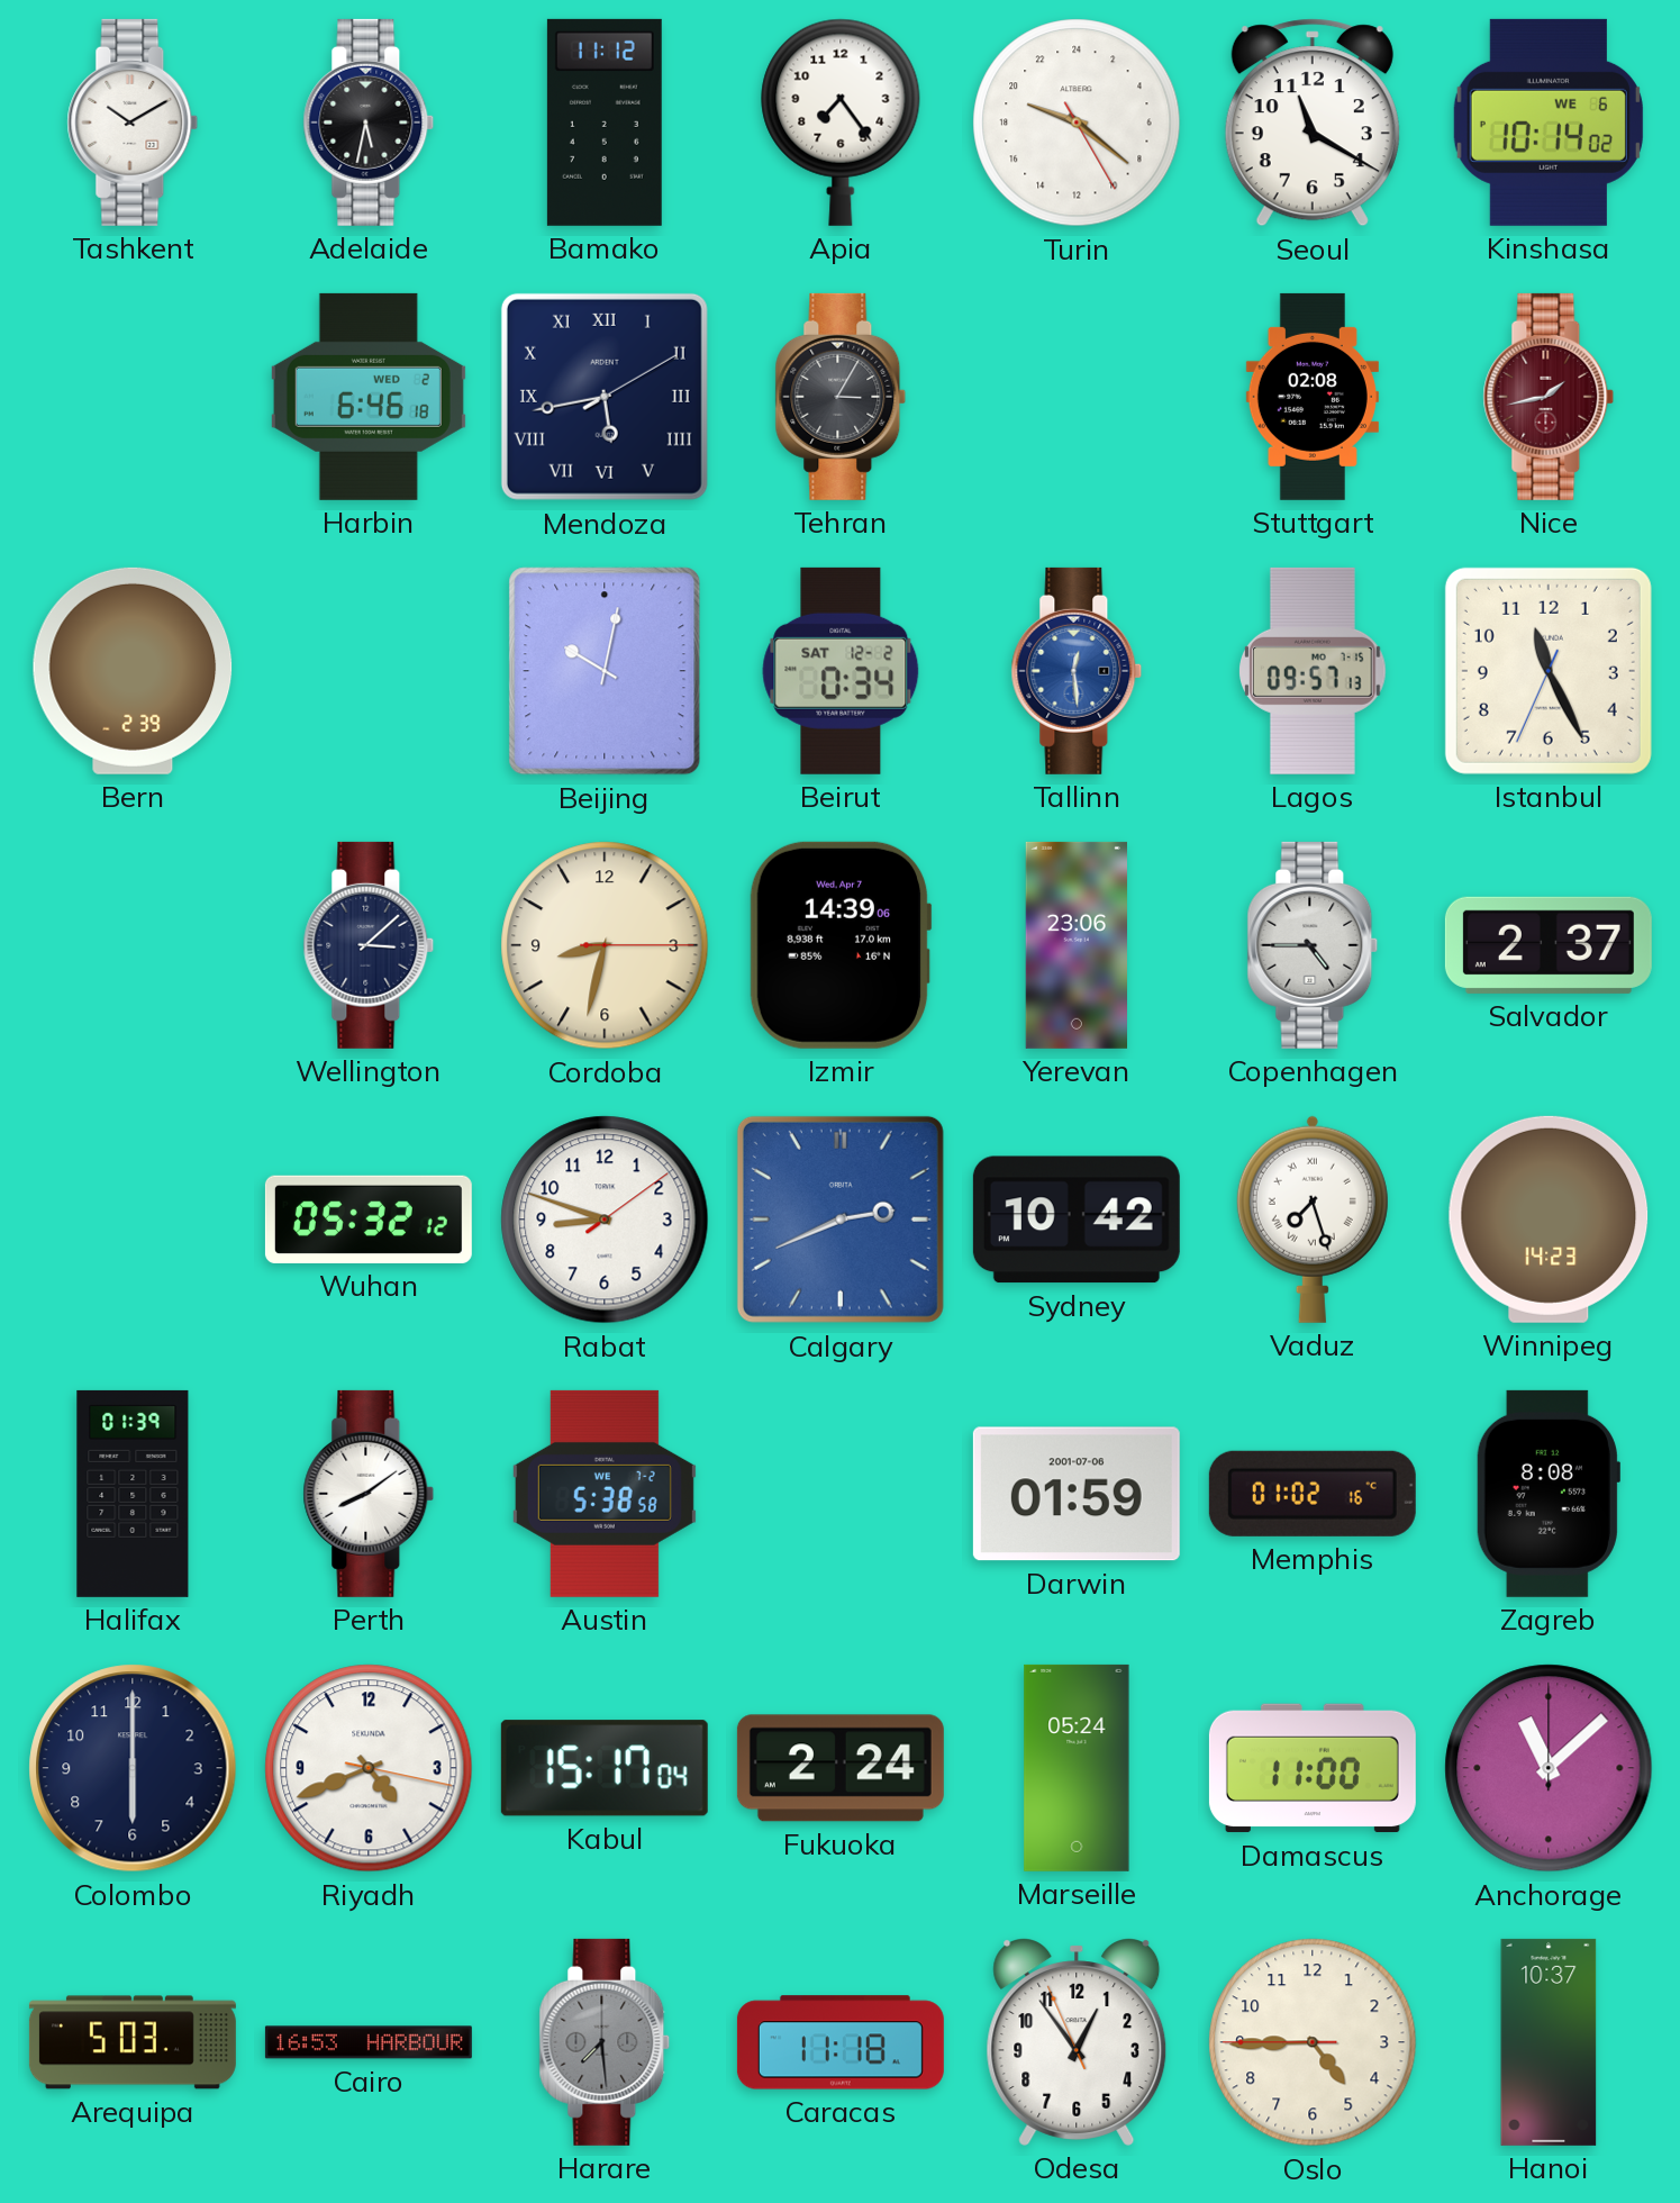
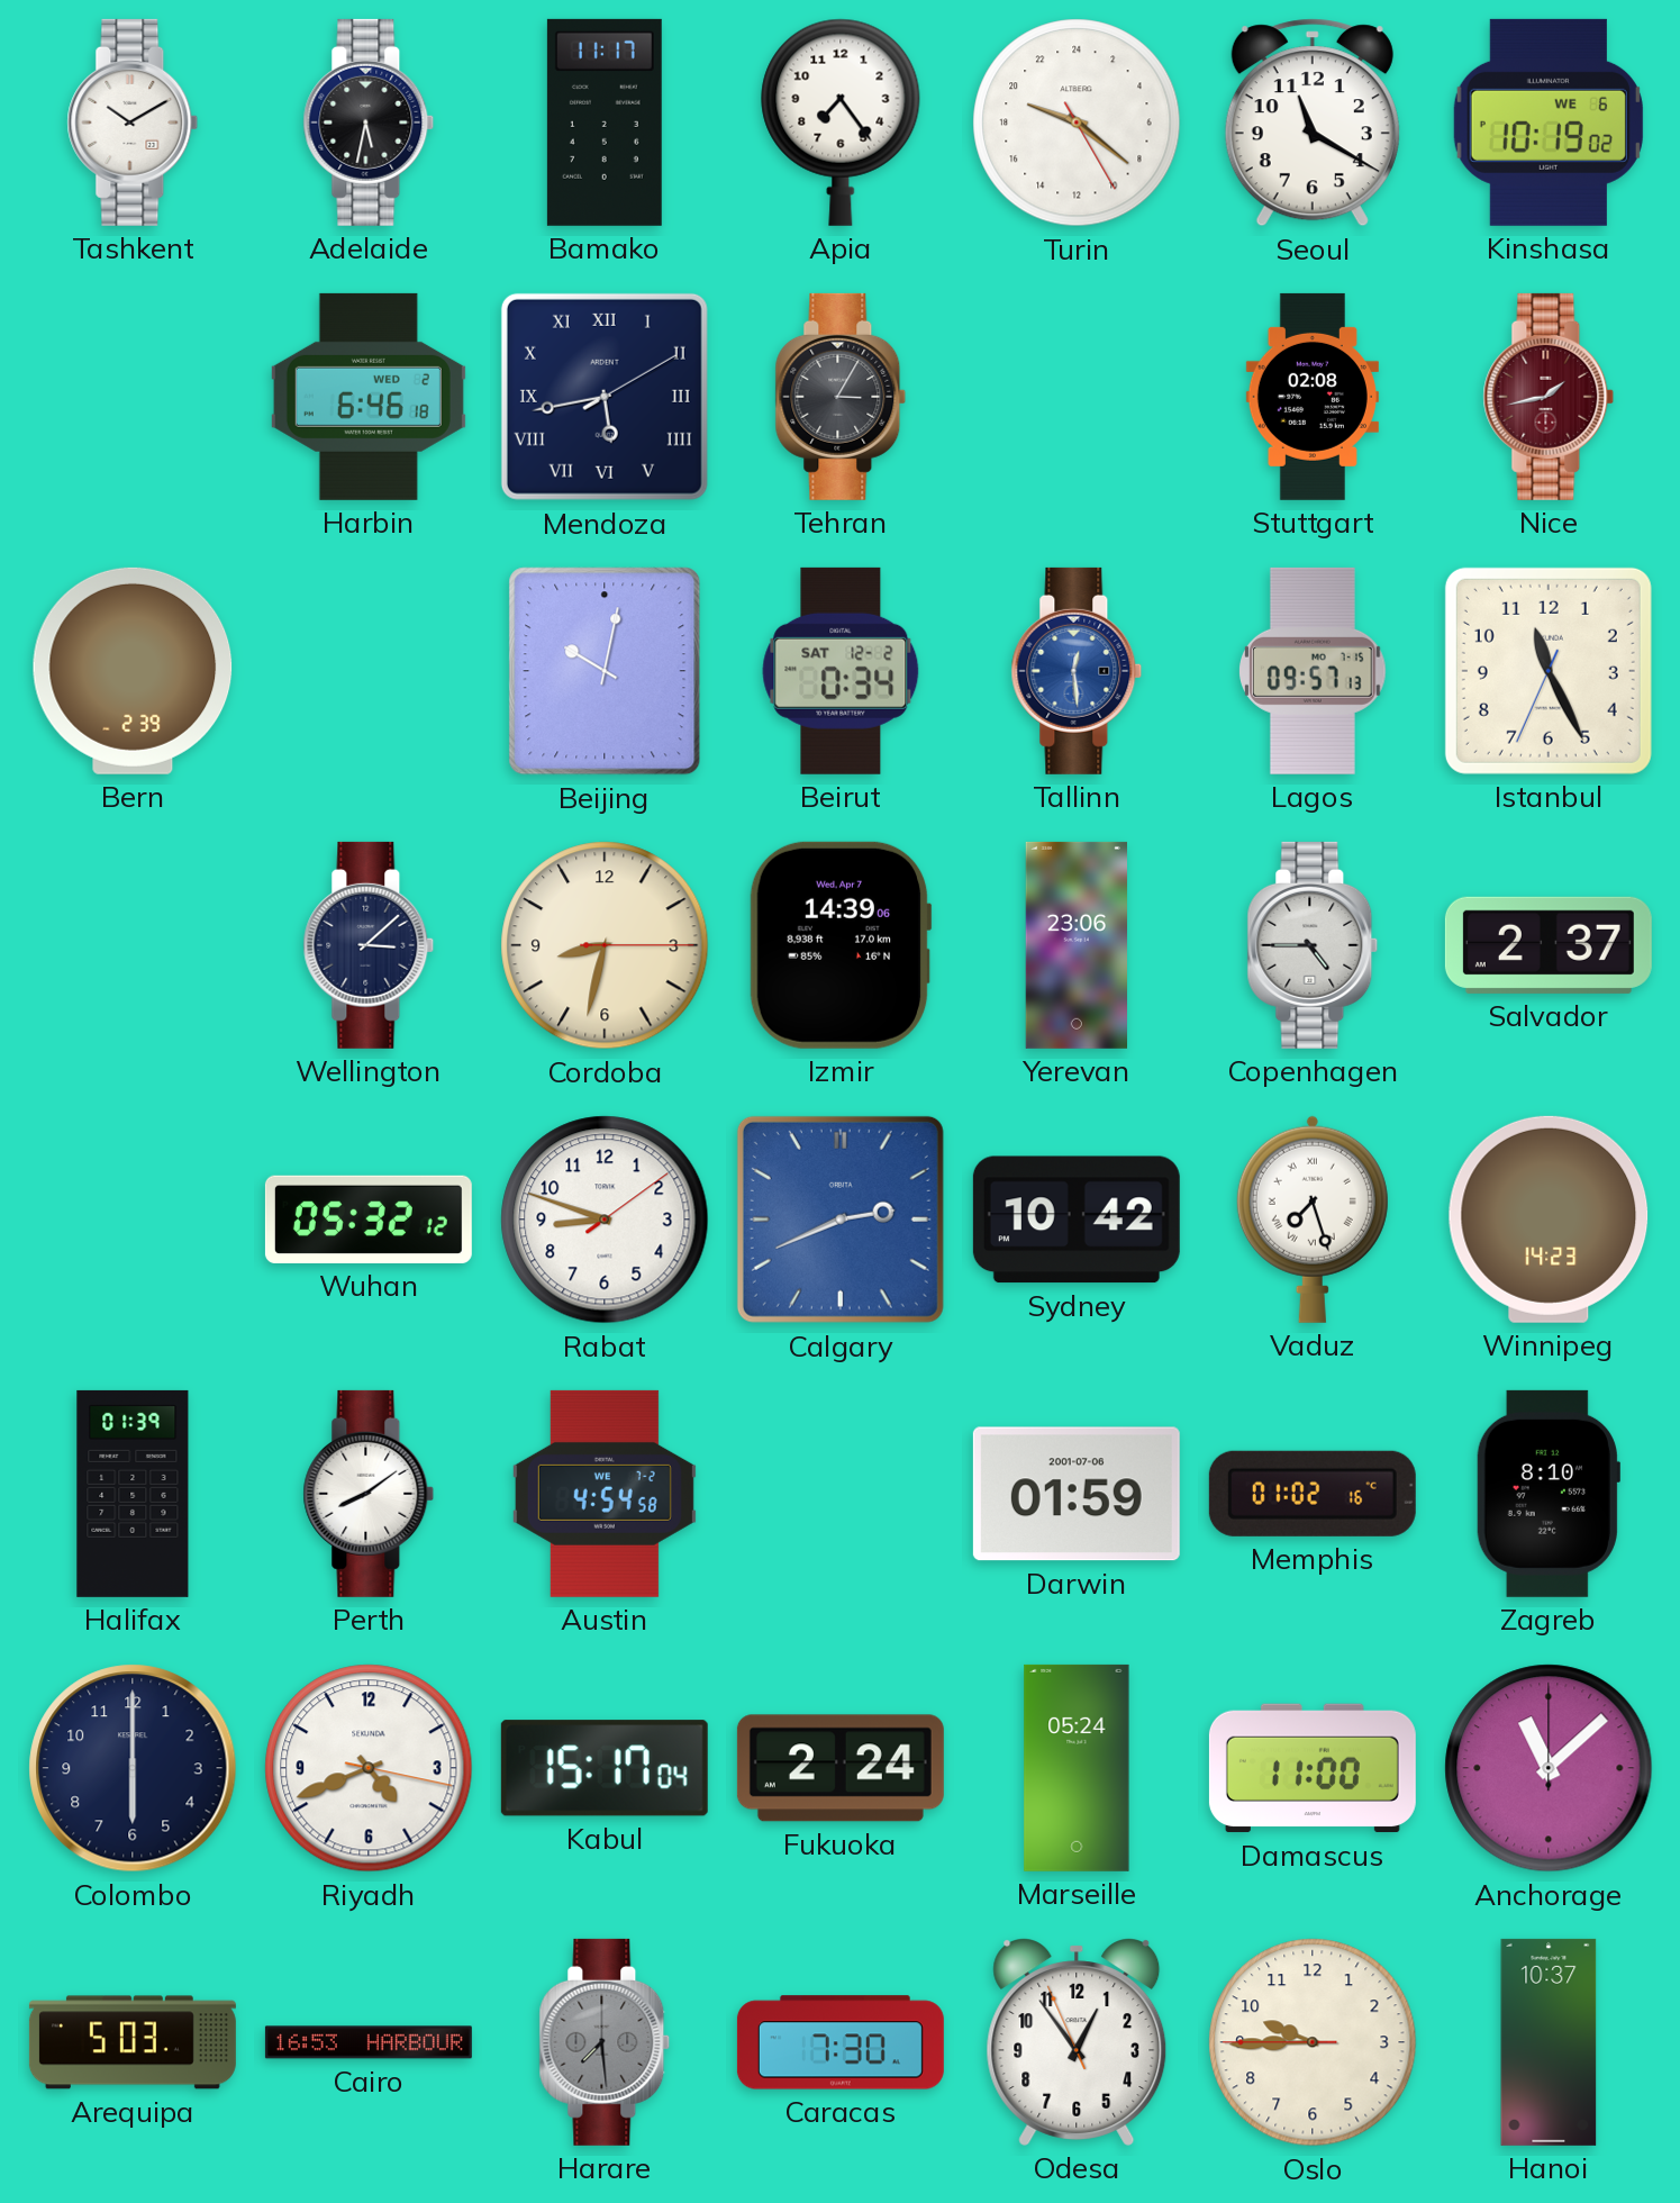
Bamako: 11:12 -> 11:17
Kinshasa: 10:14 -> 10:19
Austin: 5:38 -> 4:54
Zagreb: 8:08 -> 8:10
Caracas: 11:18 -> 7:30
Oslo: 4:44 -> 9:44
